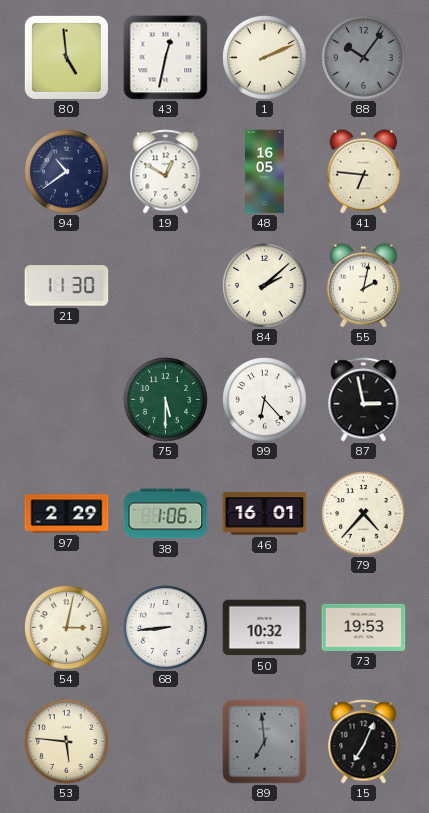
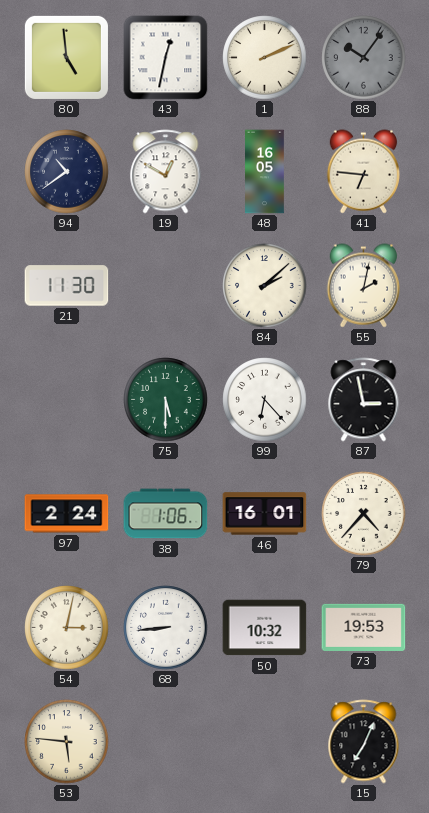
97: 2:29 -> 2:24
89: 6:59 -> none
